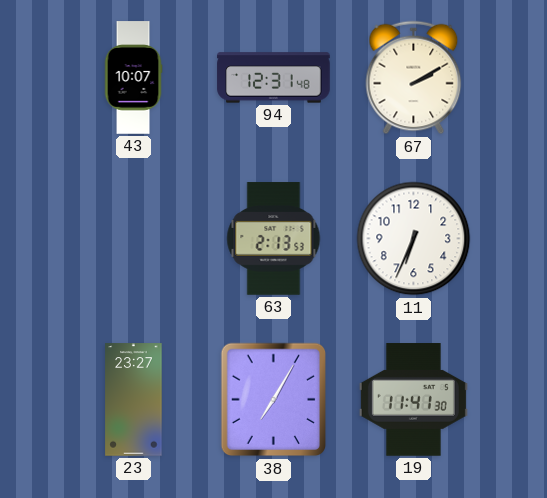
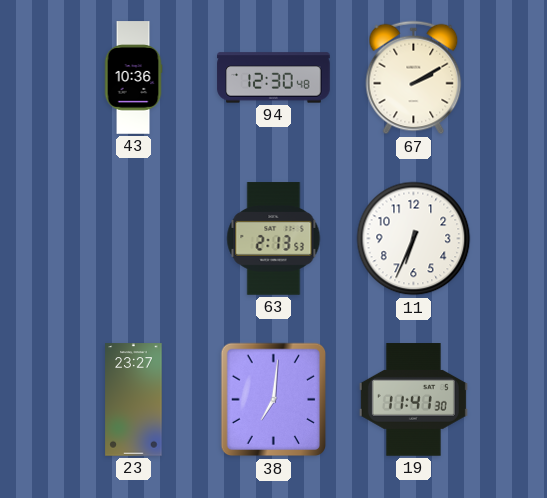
43: 10:07 -> 10:36
94: 12:31 -> 12:30
38: 7:05 -> 7:01
